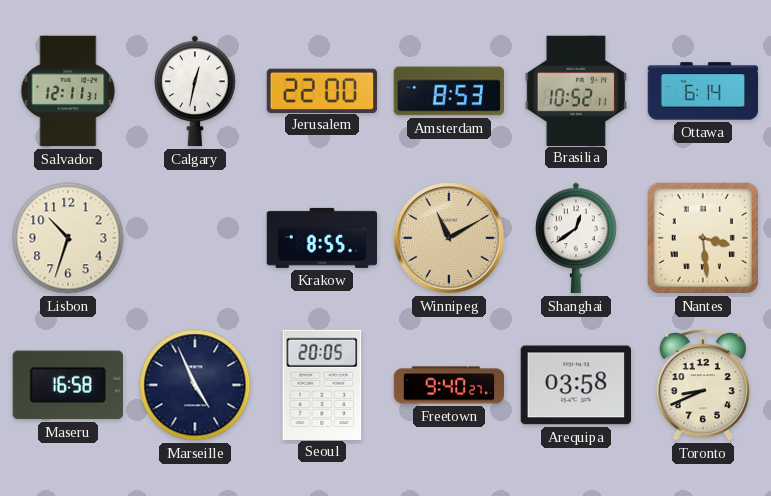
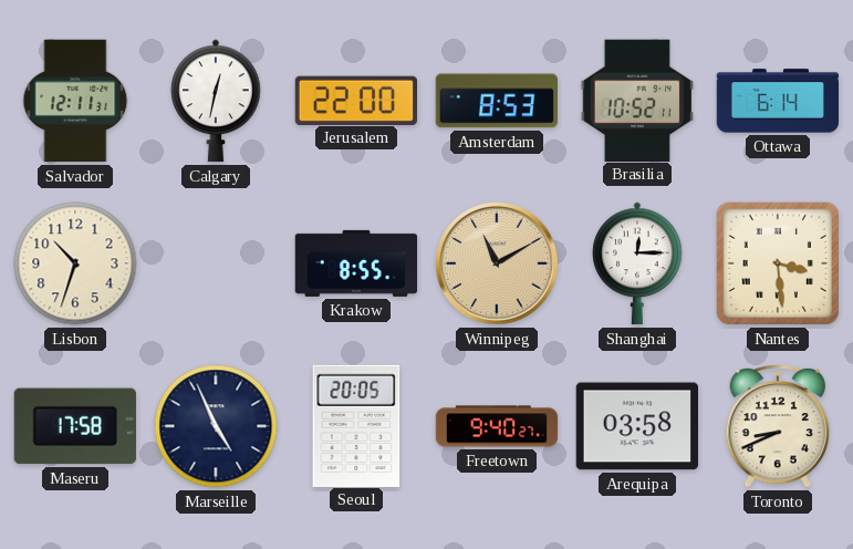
Shanghai: 12:39 -> 12:15
Maseru: 16:58 -> 17:58
